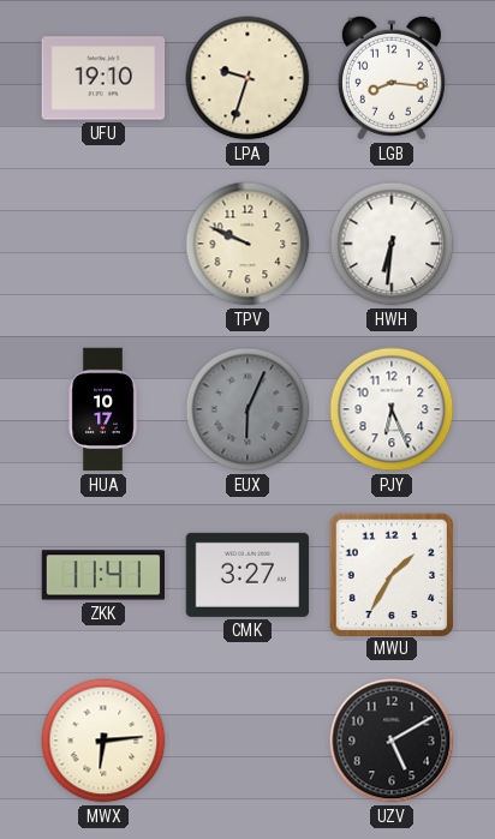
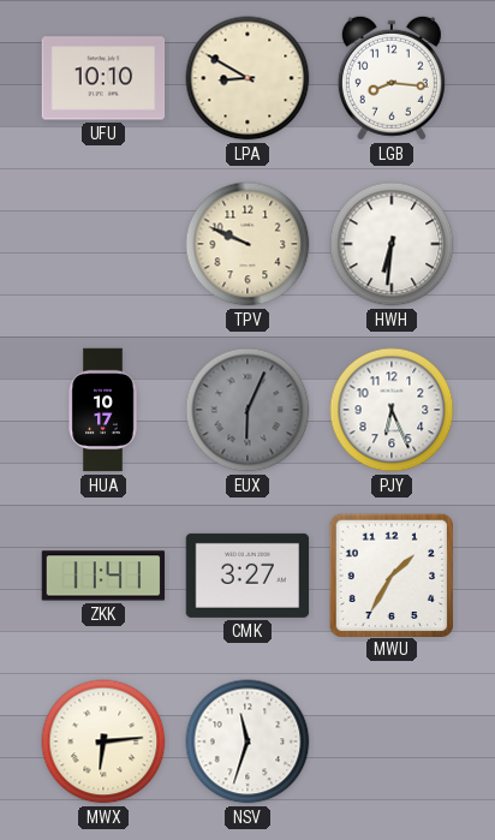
UFU: 19:10 -> 10:10
LPA: 9:33 -> 8:50
NSV: none -> 11:33
UZV: 5:10 -> none
